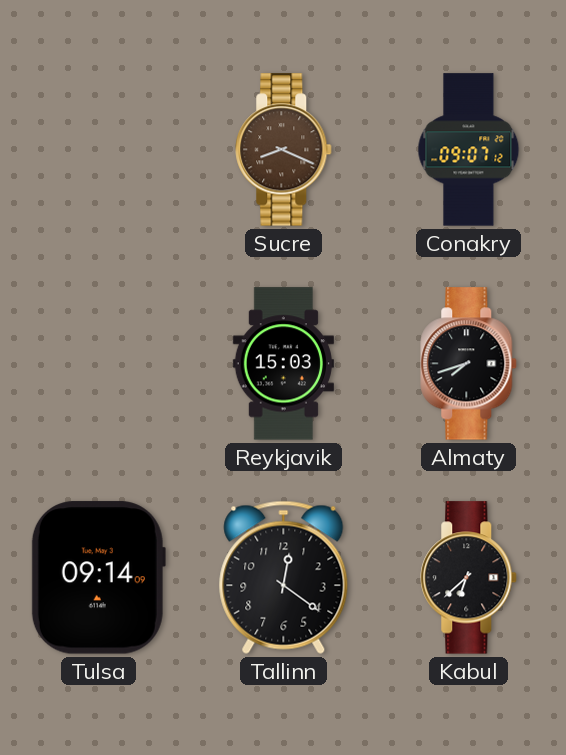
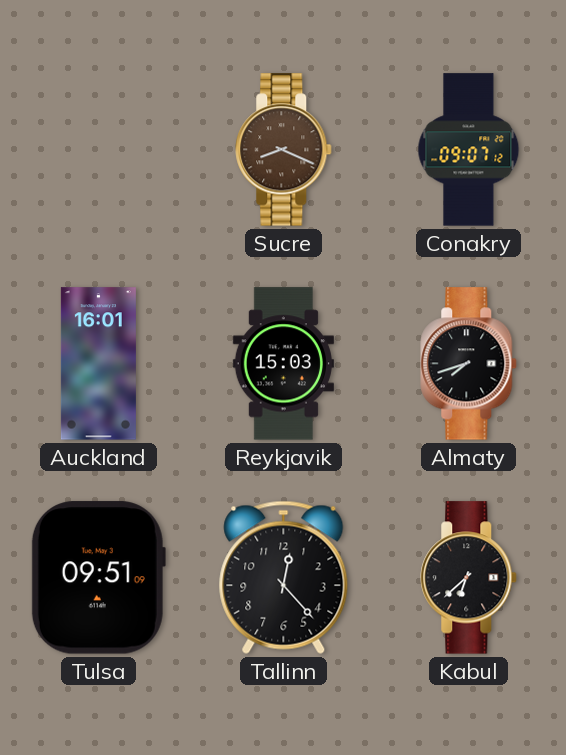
Auckland: none -> 16:01
Tulsa: 09:14 -> 09:51
Tallinn: 12:21 -> 12:23
